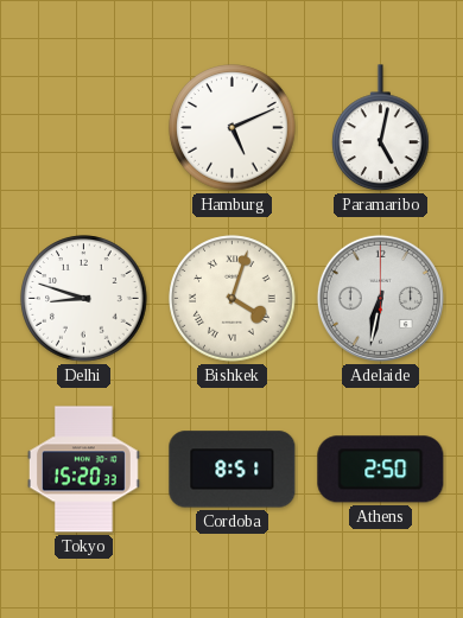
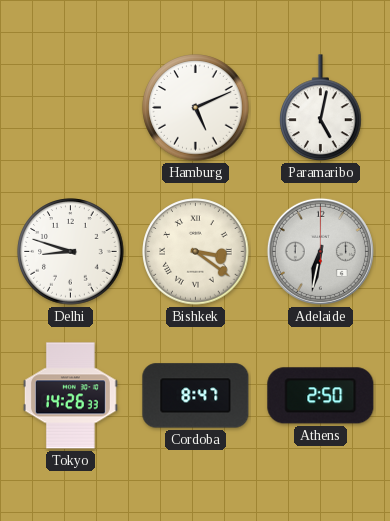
Bishkek: 4:03 -> 3:21
Tokyo: 15:20 -> 14:26
Cordoba: 8:51 -> 8:47
